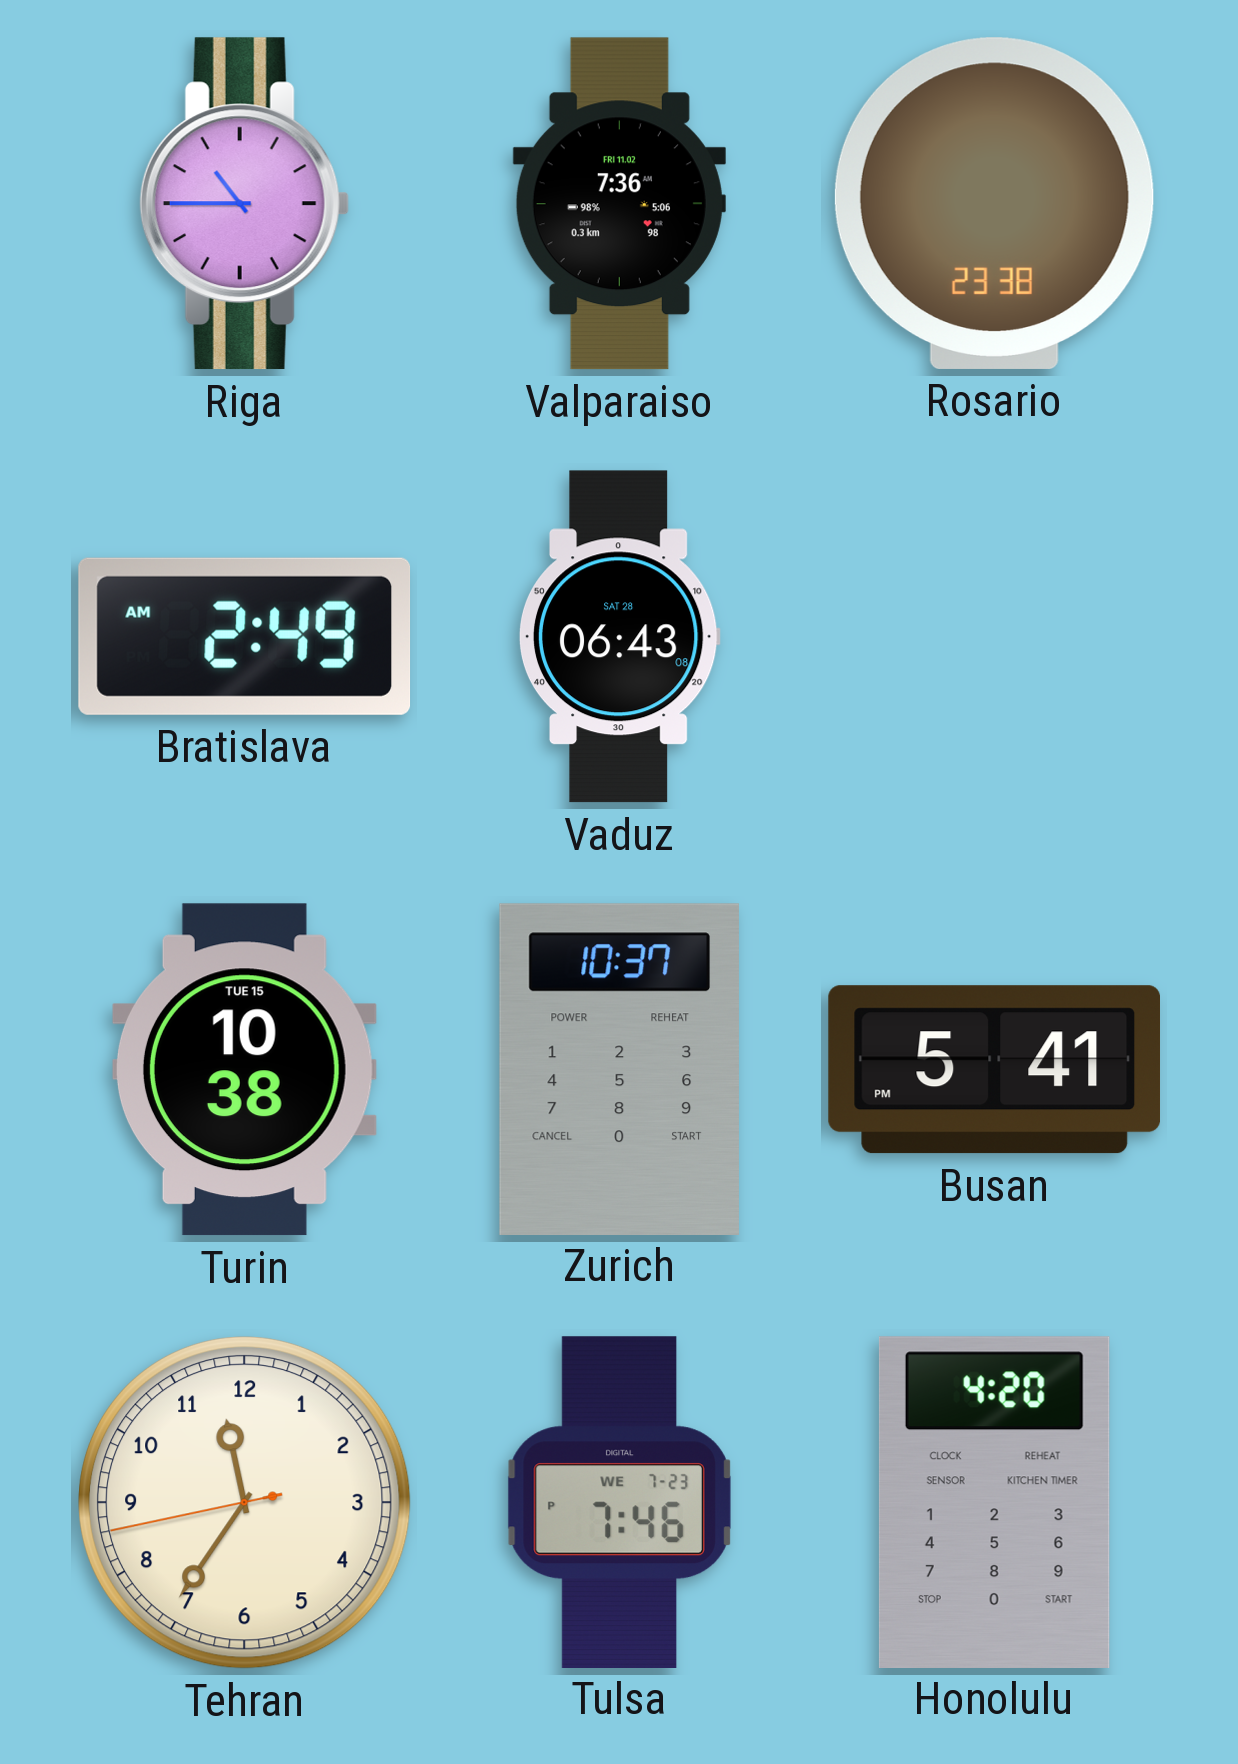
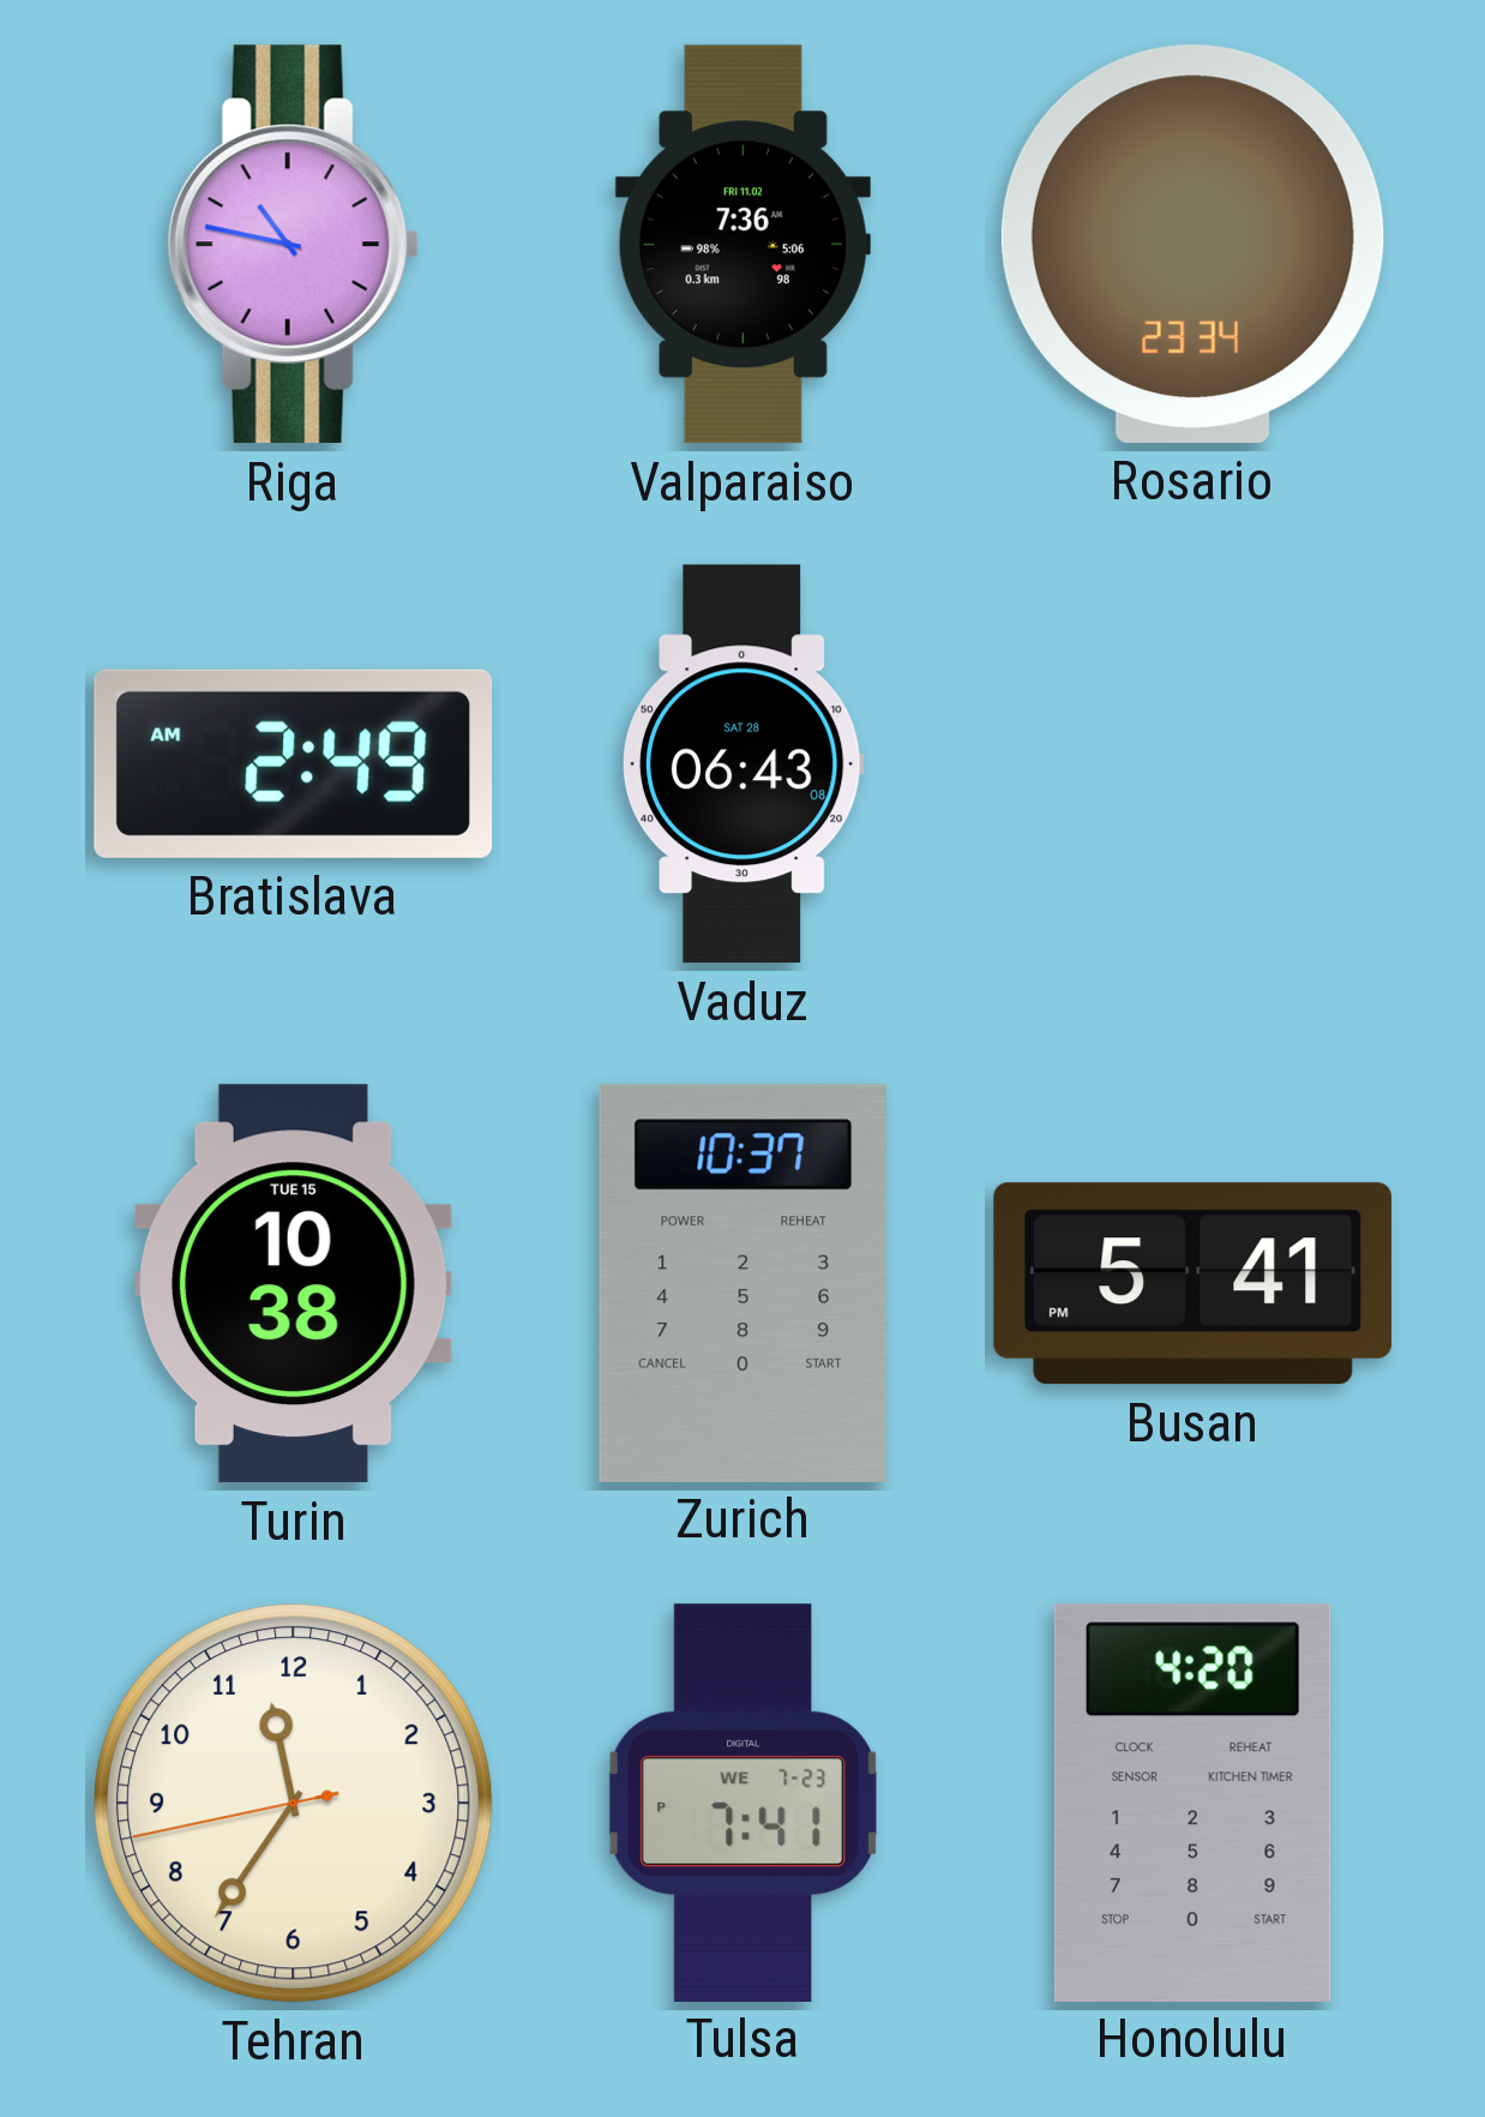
Riga: 10:45 -> 10:47
Rosario: 23:38 -> 23:34
Tulsa: 7:46 -> 7:41
